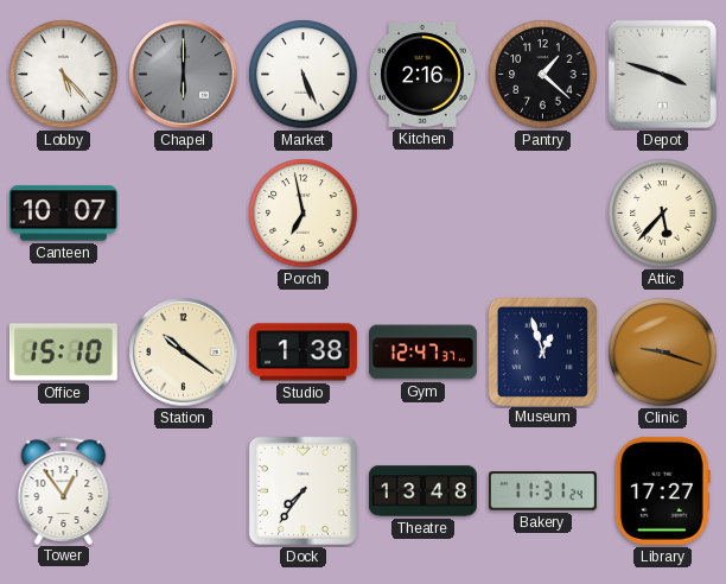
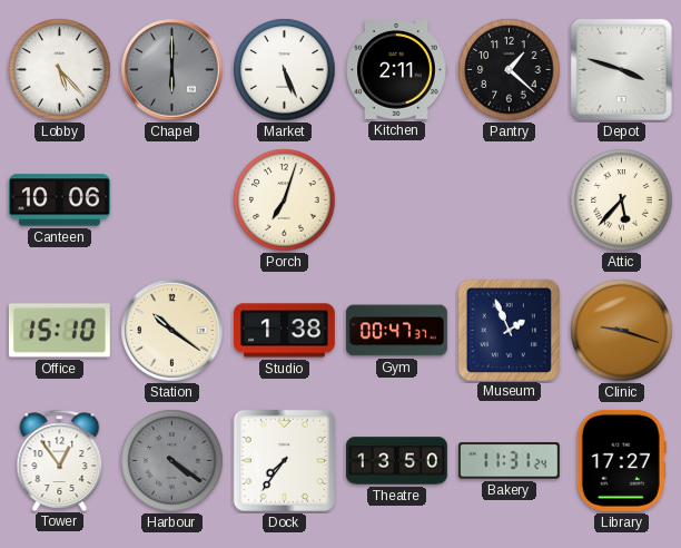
Kitchen: 2:16 -> 2:11
Canteen: 10:07 -> 10:06
Porch: 6:58 -> 7:03
Gym: 12:47 -> 00:47
Museum: 12:57 -> 1:56
Harbour: none -> 4:21
Theatre: 13:48 -> 13:50
